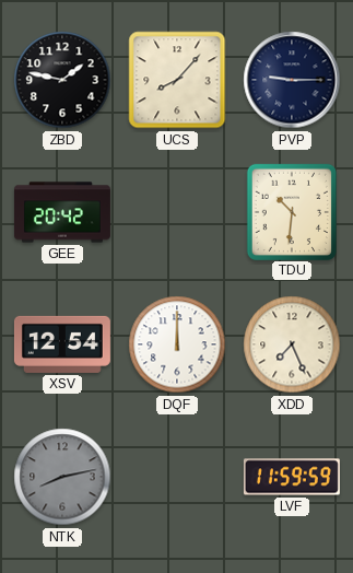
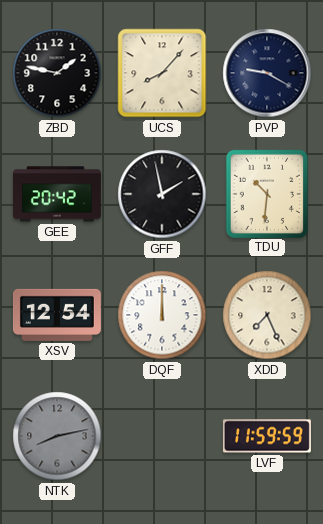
PVP: 9:15 -> 9:20
GFF: none -> 1:58
